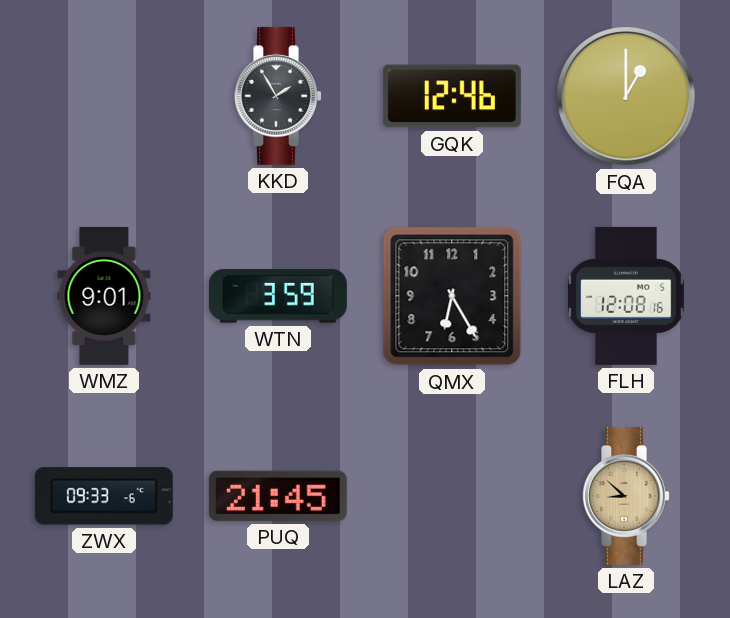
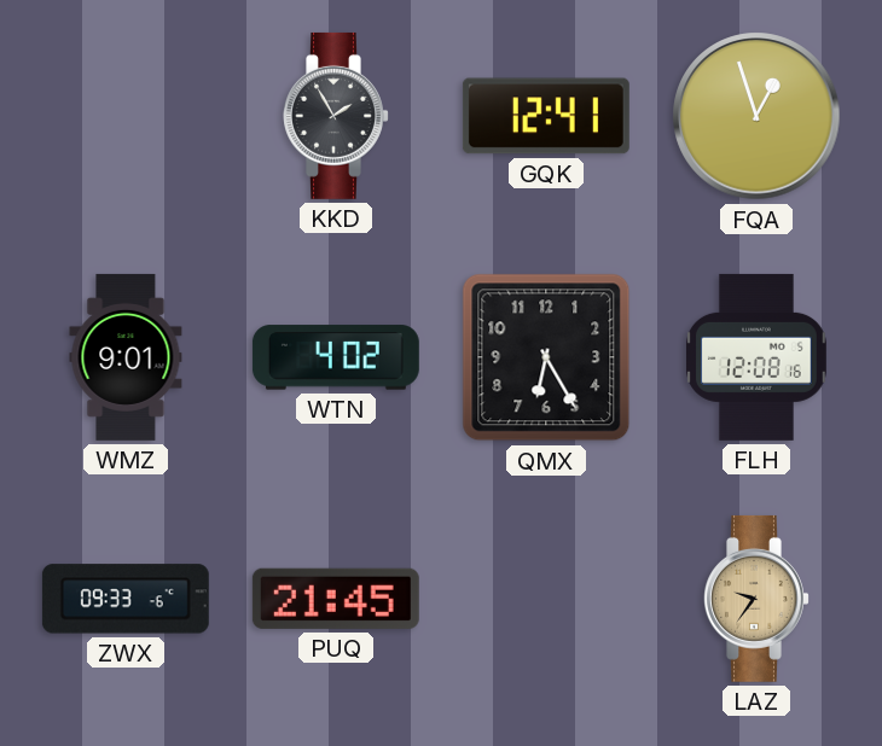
GQK: 12:46 -> 12:41
FQA: 1:00 -> 12:57
WTN: 3:59 -> 4:02
LAZ: 8:52 -> 9:36
